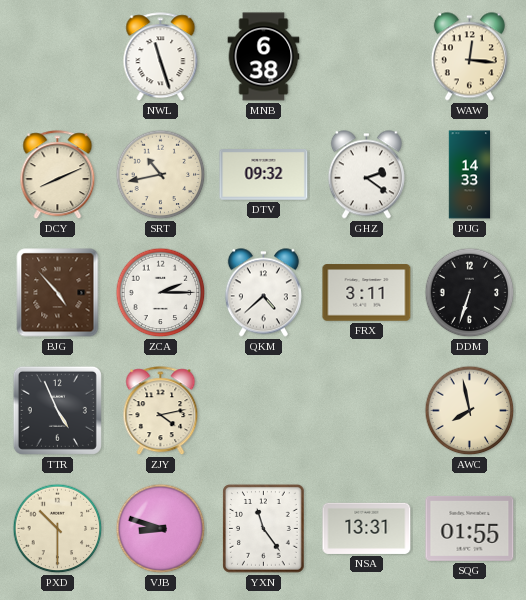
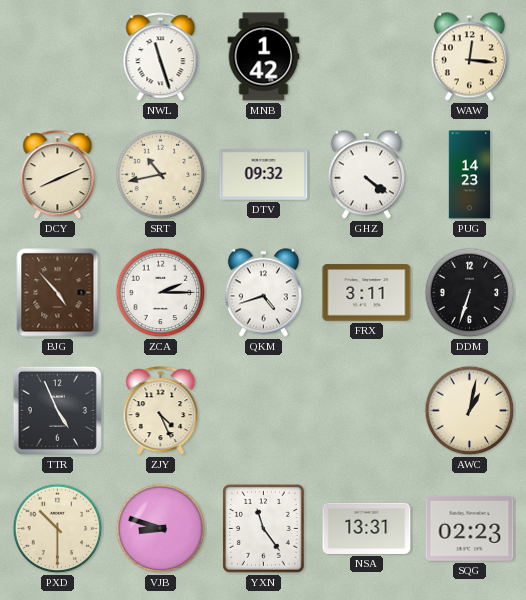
MNB: 6:38 -> 1:42
GHZ: 2:21 -> 4:21
PUG: 14:33 -> 14:23
QKM: 4:38 -> 4:42
ZJY: 4:13 -> 4:26
AWC: 7:58 -> 1:02
SQG: 01:55 -> 02:23
